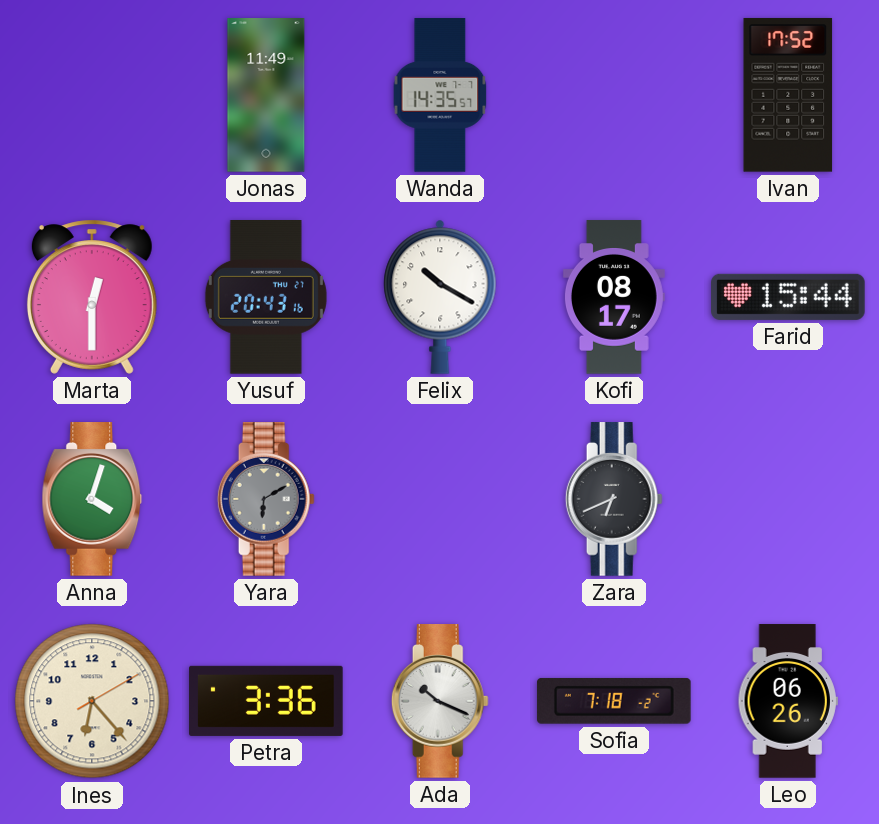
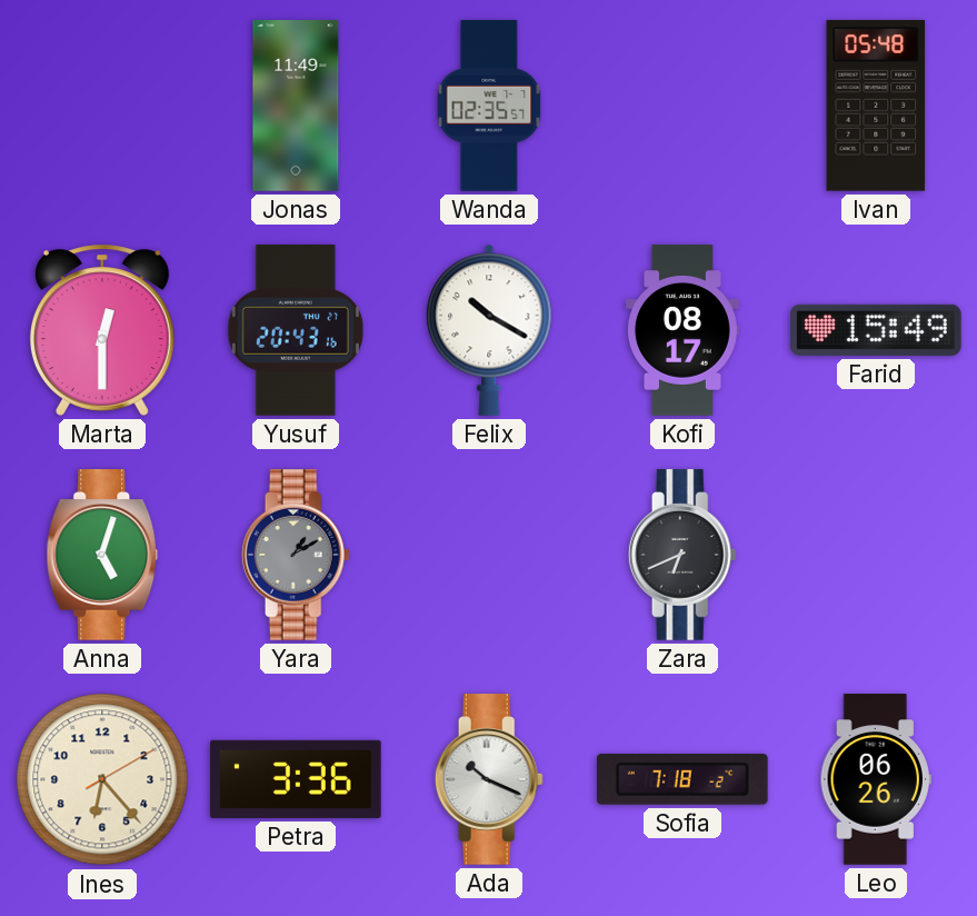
Wanda: 14:35 -> 02:35
Ivan: 17:52 -> 05:48
Farid: 15:44 -> 15:49
Anna: 4:03 -> 5:03
Yara: 6:10 -> 1:10
